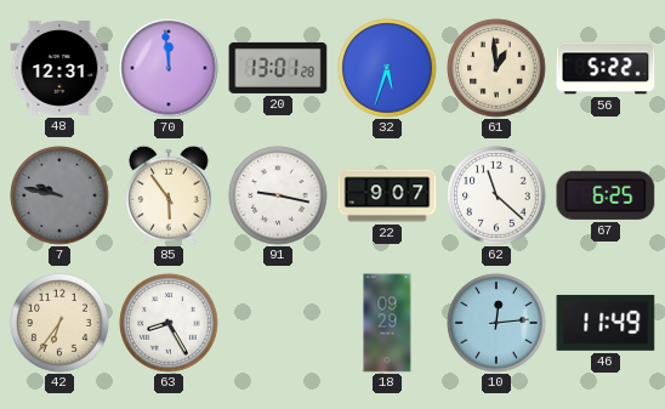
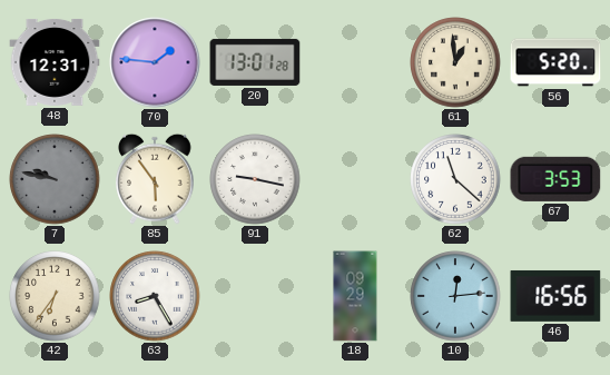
70: 11:59 -> 1:46
32: 5:33 -> none
56: 5:22 -> 5:20
22: 9:07 -> none
67: 6:25 -> 3:53
46: 11:49 -> 16:56
